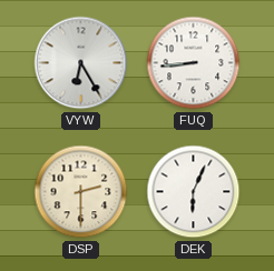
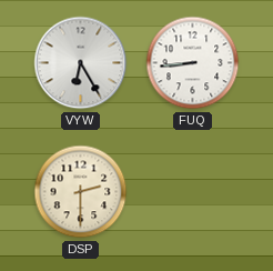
DEK: 6:04 -> none
